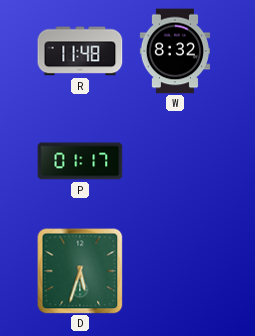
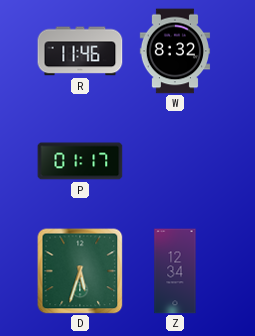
R: 11:48 -> 11:46
Z: none -> 12:34
